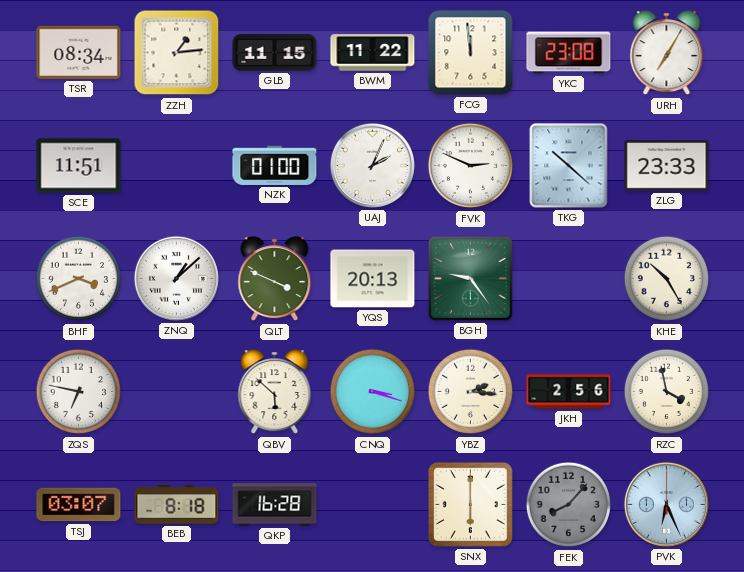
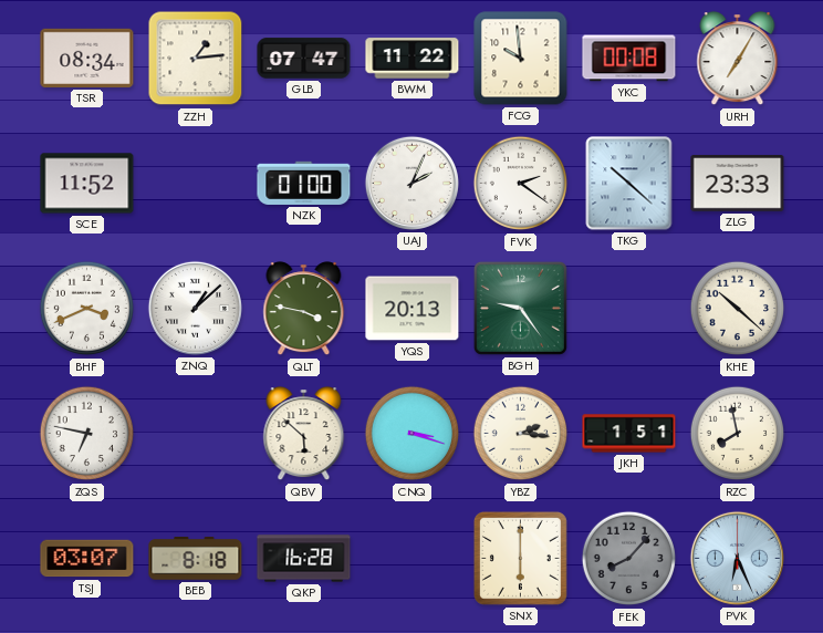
GLB: 11:15 -> 07:47
FCG: 11:59 -> 9:59
YKC: 23:08 -> 00:08
SCE: 11:51 -> 11:52
FVK: 2:49 -> 2:21
QLT: 3:49 -> 3:47
KHE: 10:25 -> 10:22
JKH: 2:56 -> 1:51
RZC: 3:58 -> 7:58
